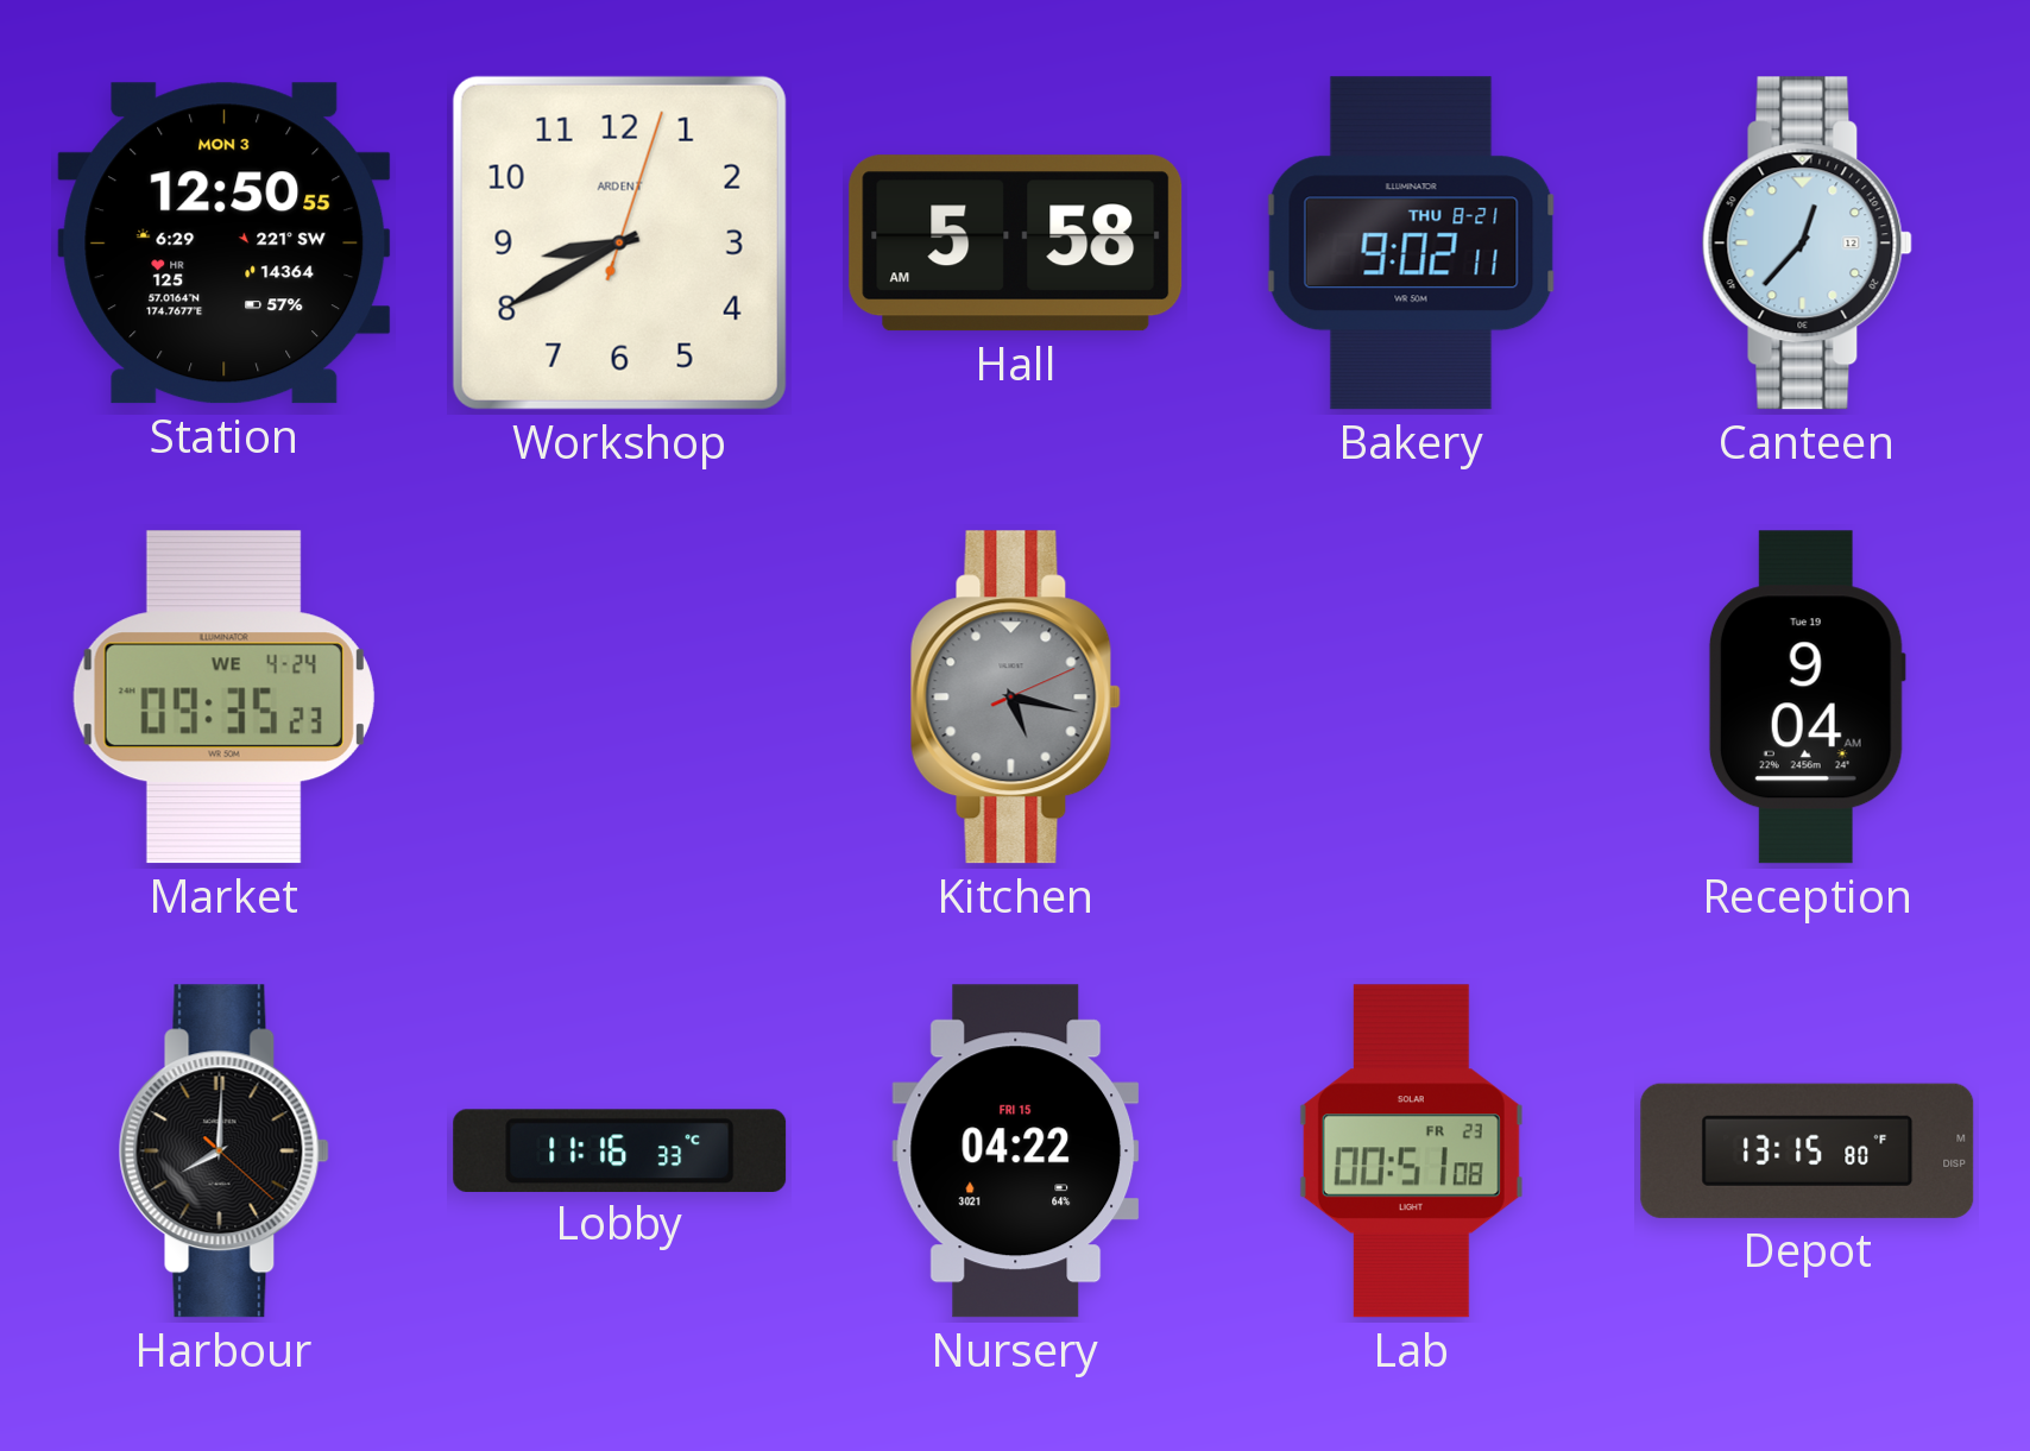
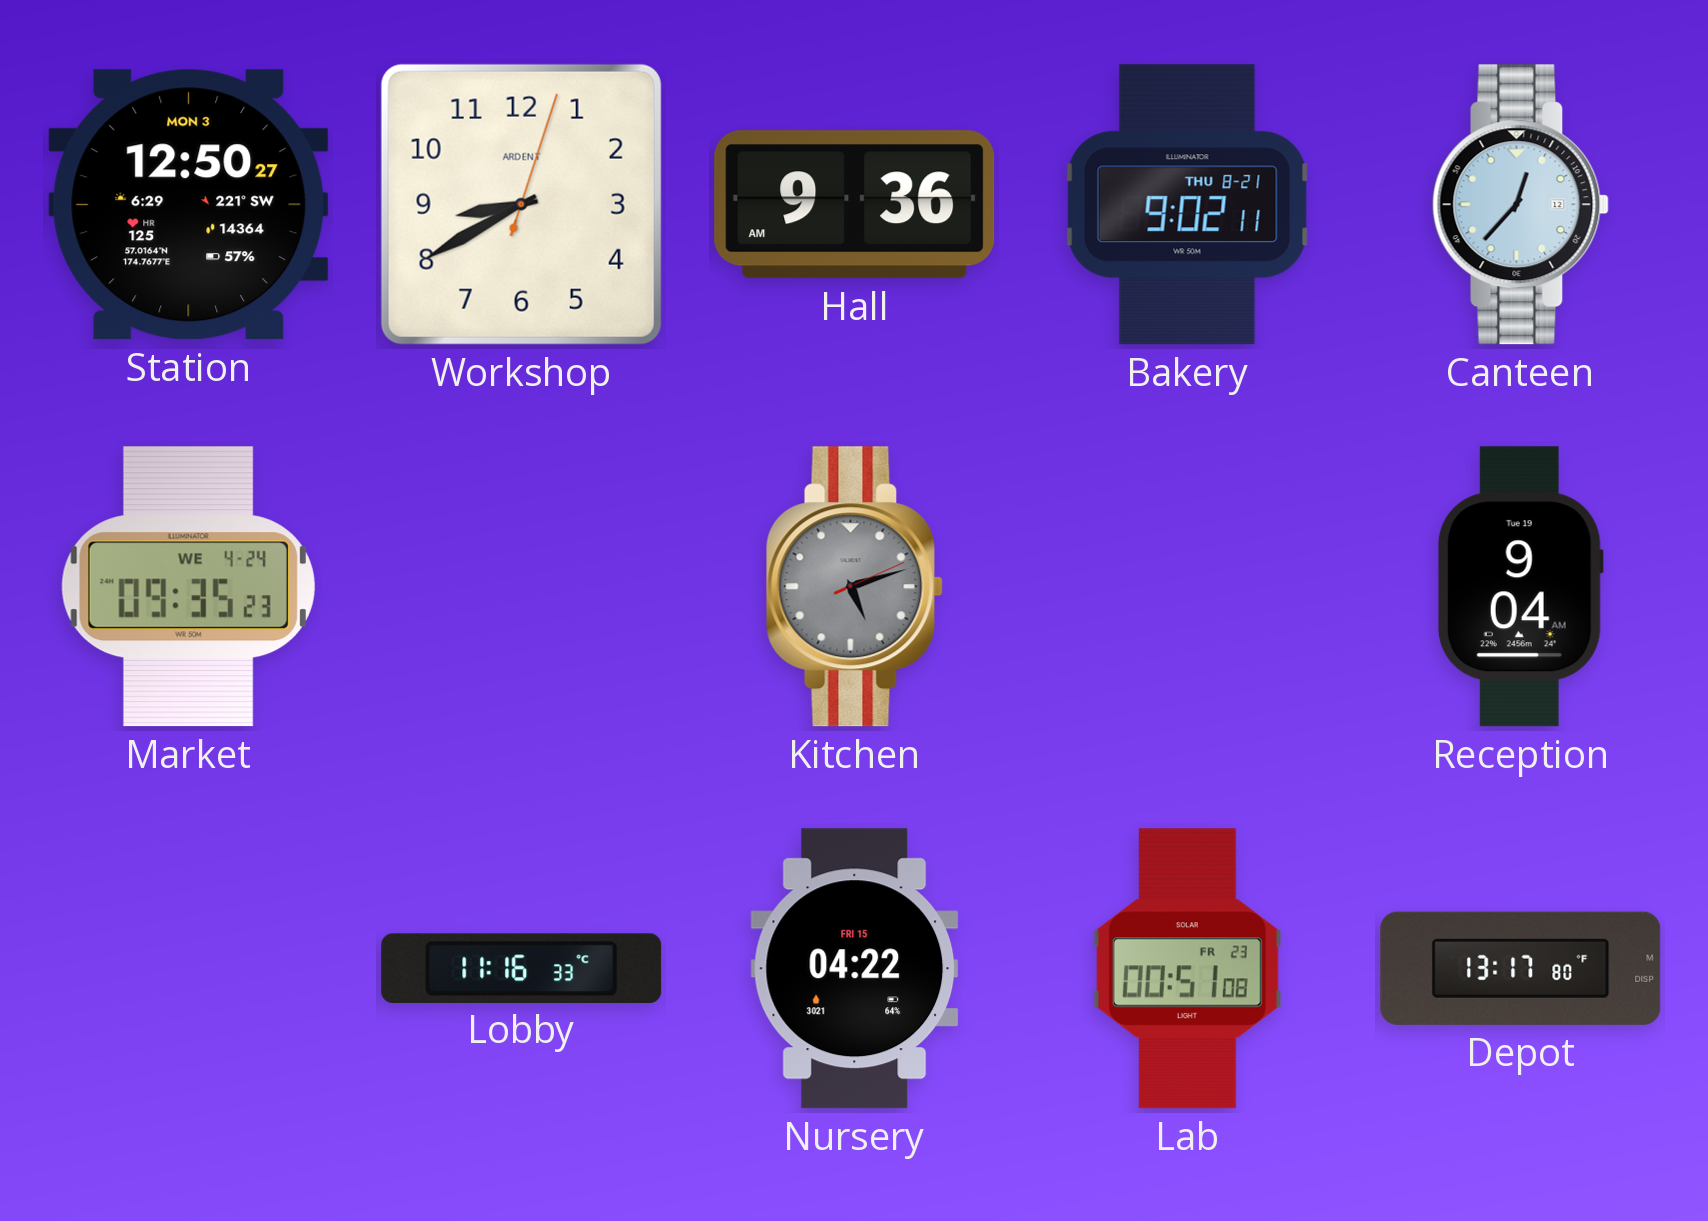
Station: 12:50:55 -> 12:50:27
Hall: 5:58 -> 9:36
Kitchen: 5:17 -> 5:12
Harbour: 8:00 -> none
Depot: 13:15 -> 13:17
